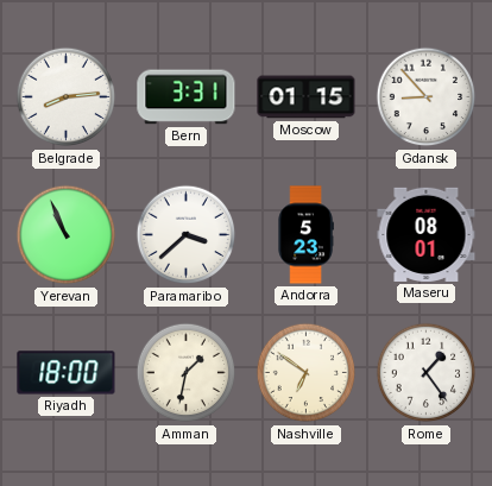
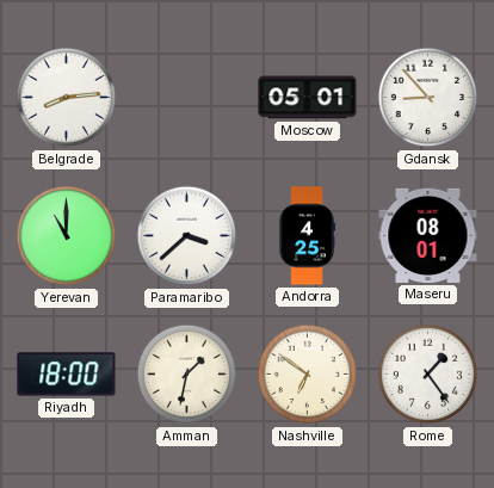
Bern: 3:31 -> none
Moscow: 01:15 -> 05:01
Yerevan: 10:56 -> 11:00
Andorra: 5:23 -> 4:25
